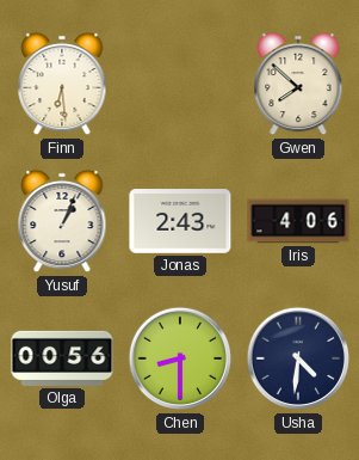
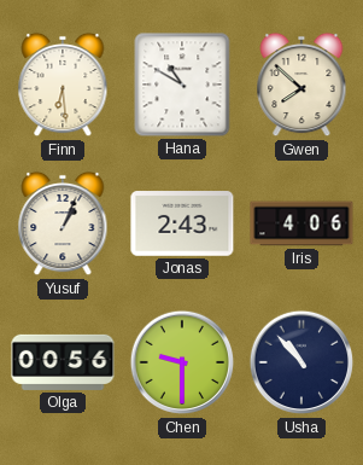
Hana: none -> 10:50
Chen: 8:30 -> 9:30
Usha: 4:31 -> 10:53
